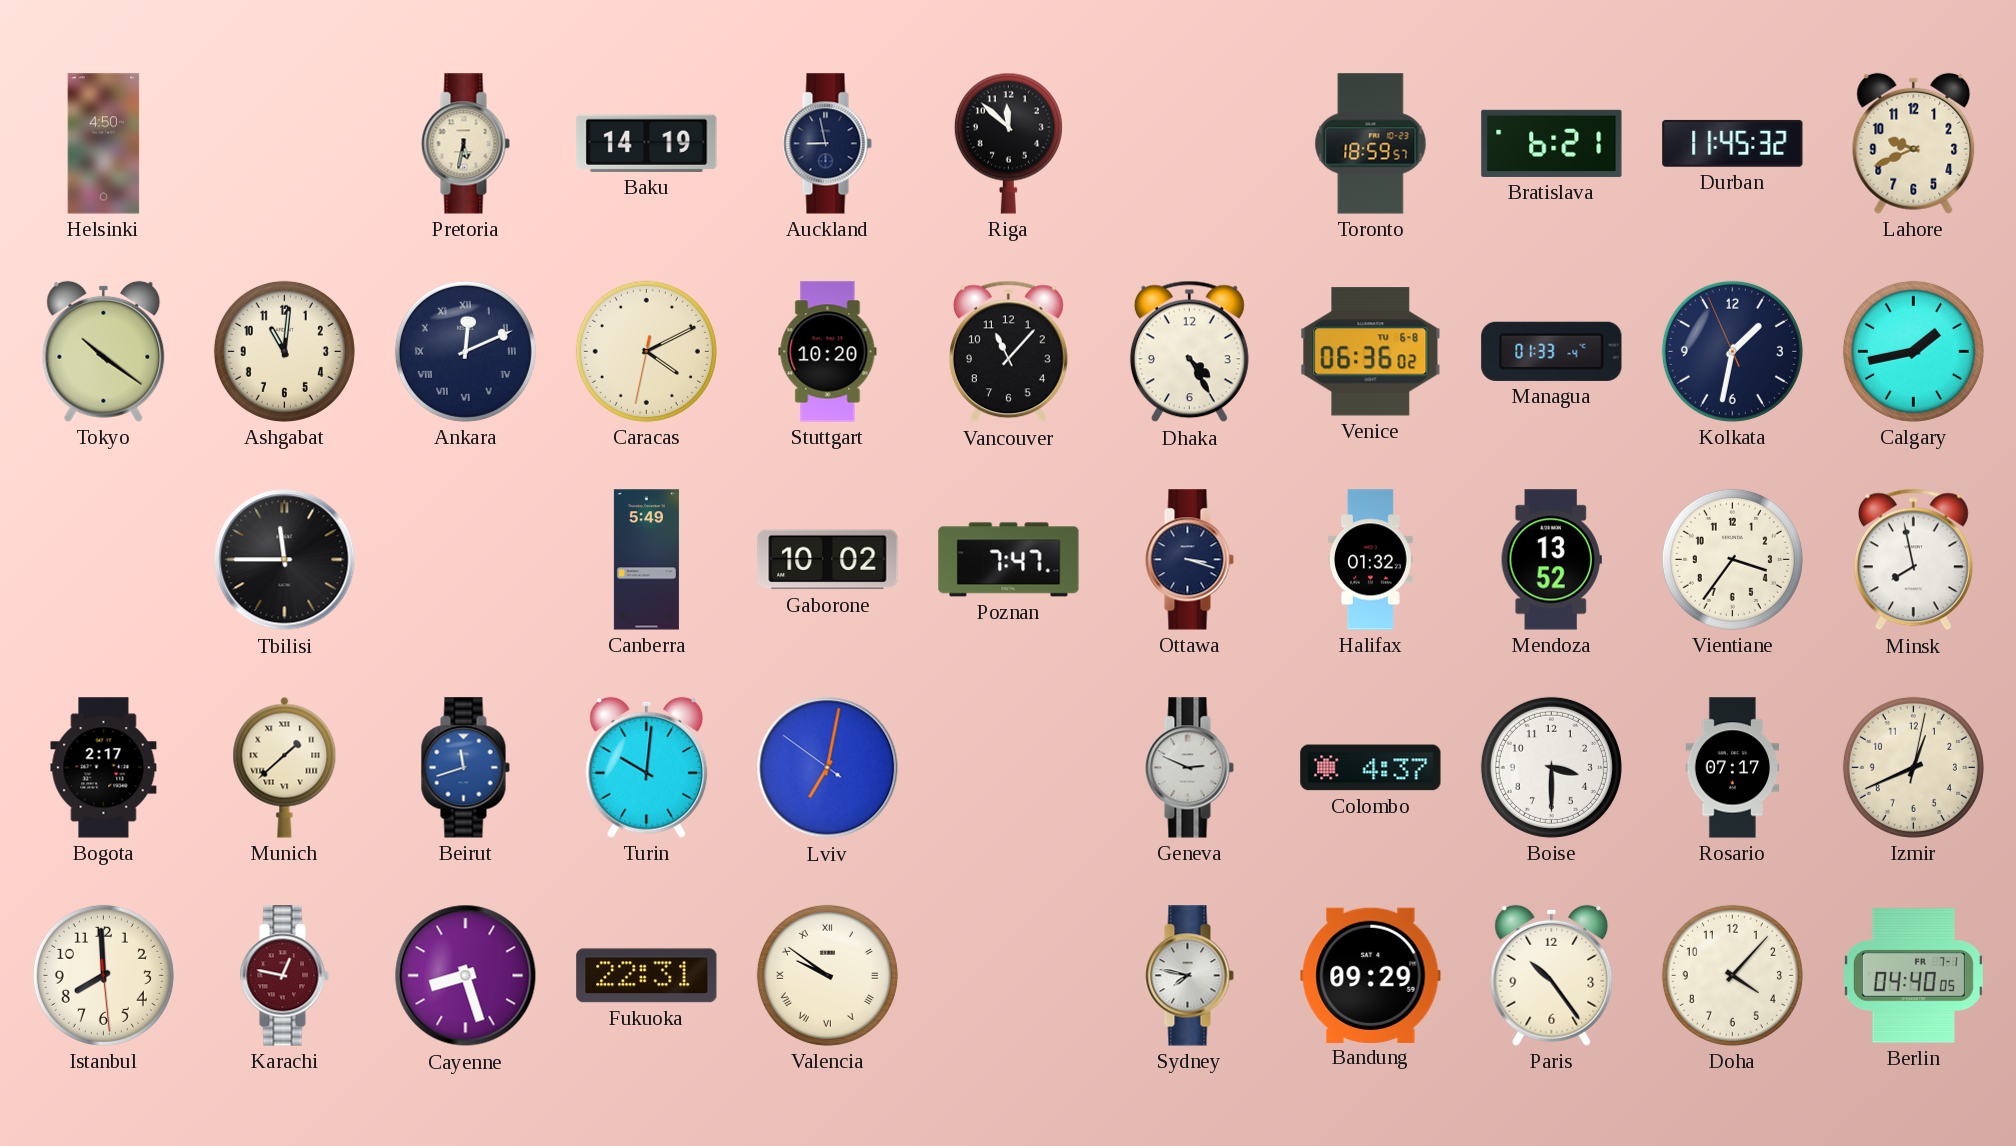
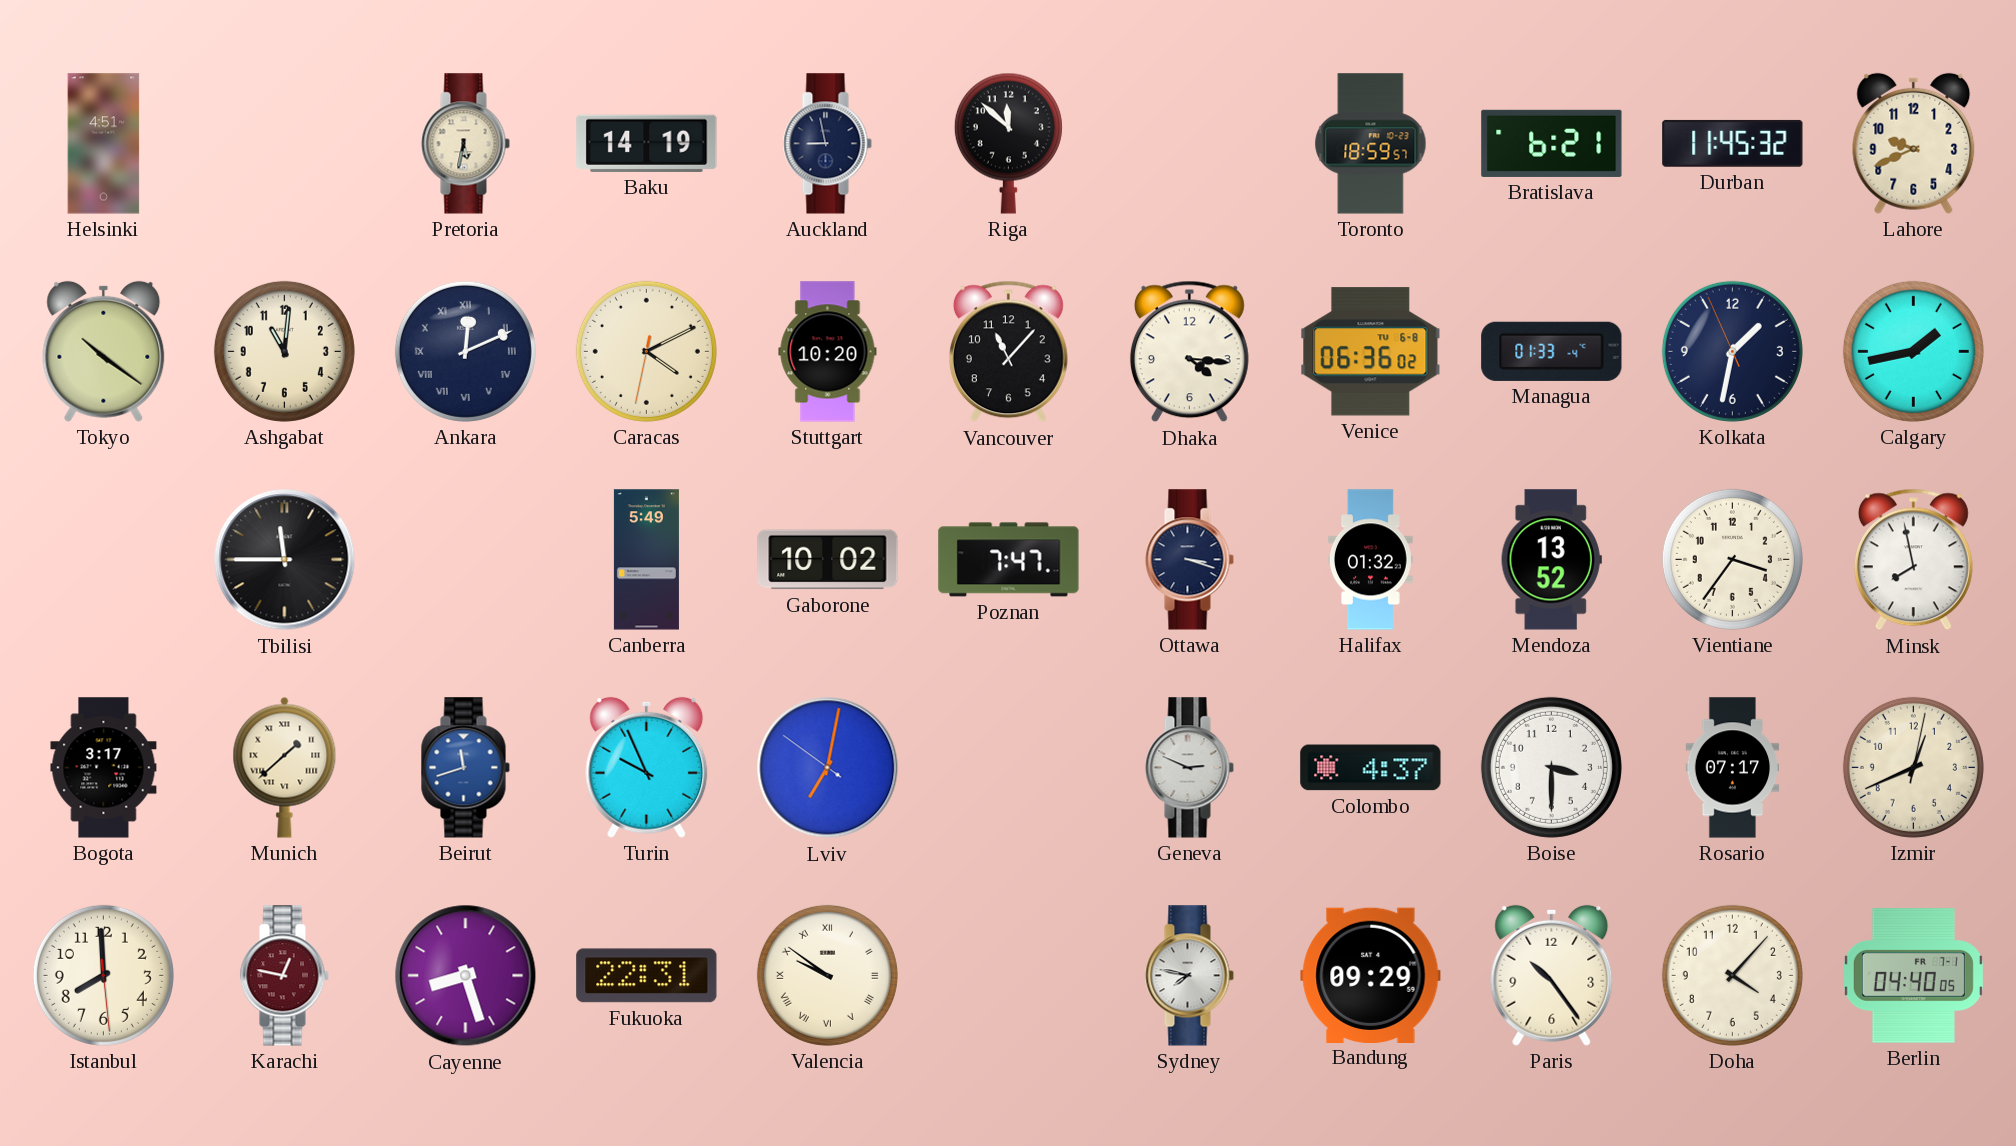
Helsinki: 4:50 -> 4:51
Dhaka: 4:25 -> 4:16
Bogota: 2:17 -> 3:17
Turin: 10:01 -> 9:56
